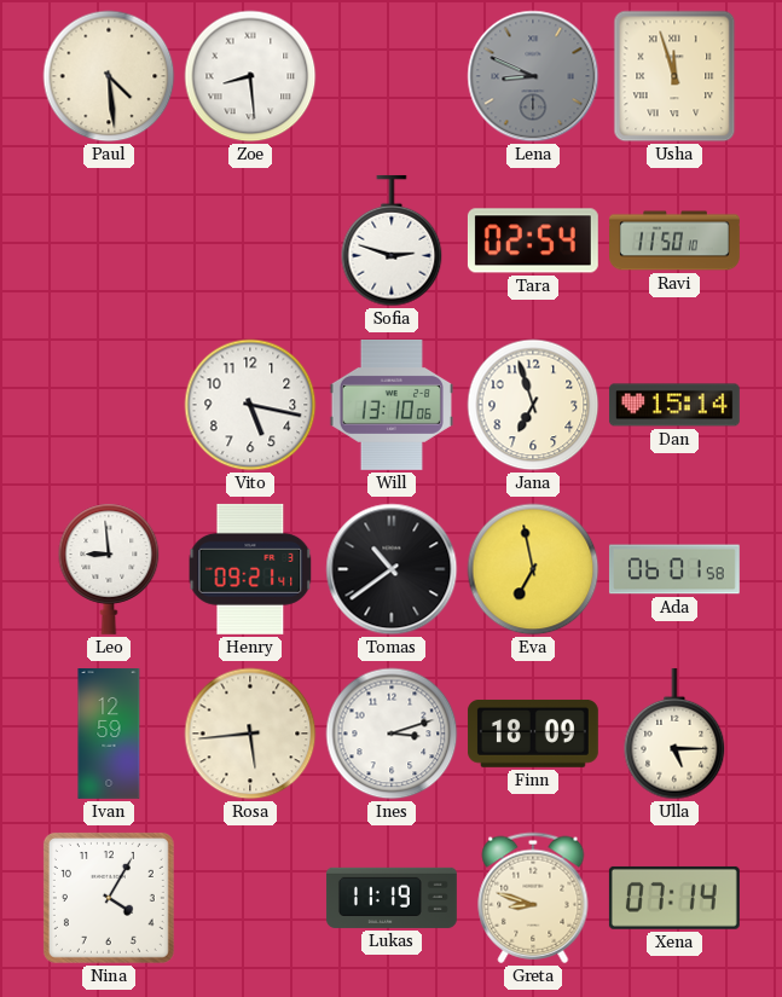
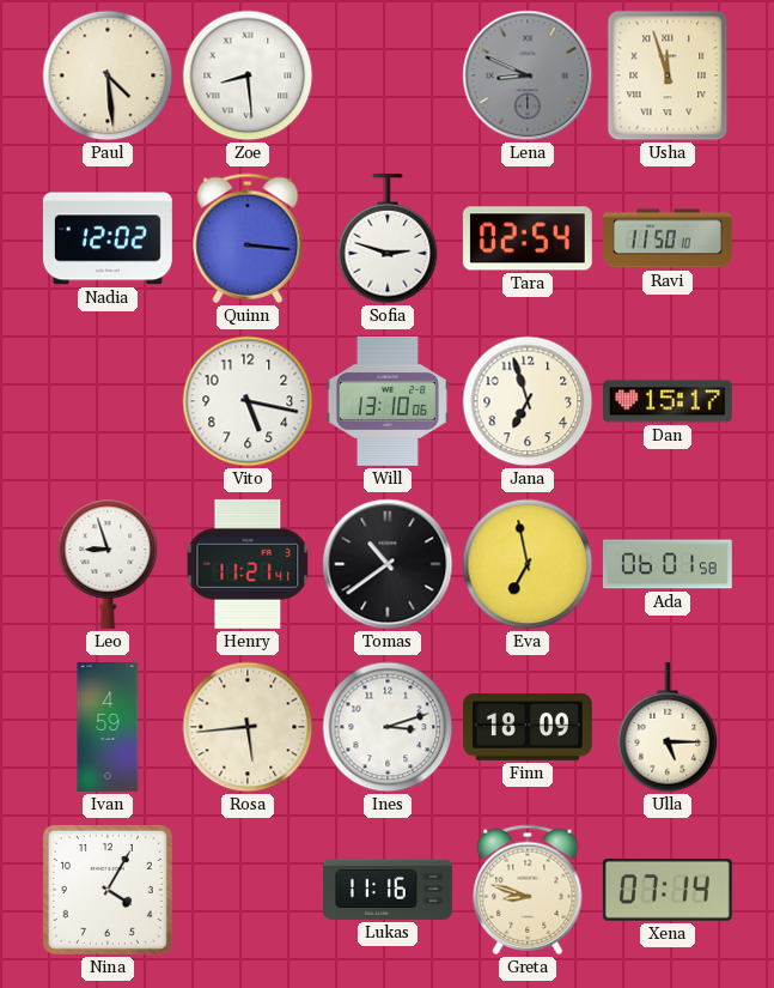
Nadia: none -> 12:02
Quinn: none -> 3:16
Dan: 15:14 -> 15:17
Leo: 8:59 -> 8:57
Henry: 09:21 -> 11:21
Ivan: 12:59 -> 4:59
Lukas: 11:19 -> 11:16
